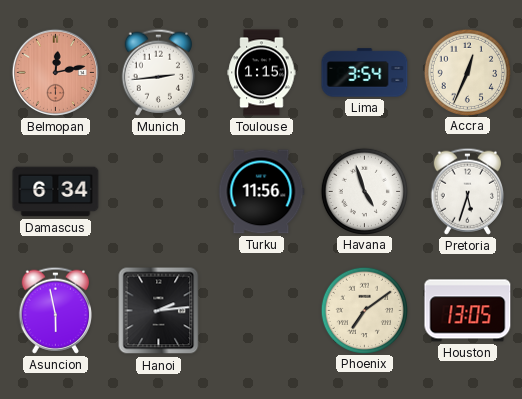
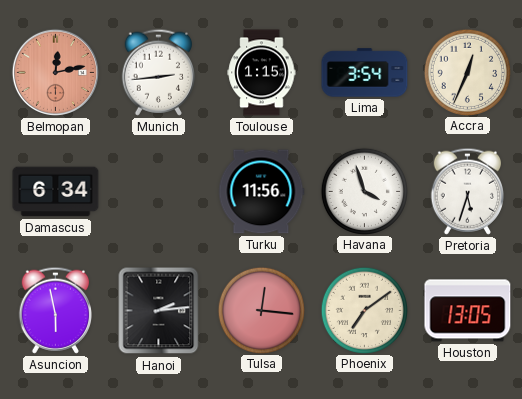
Havana: 4:57 -> 3:57
Tulsa: none -> 12:16
